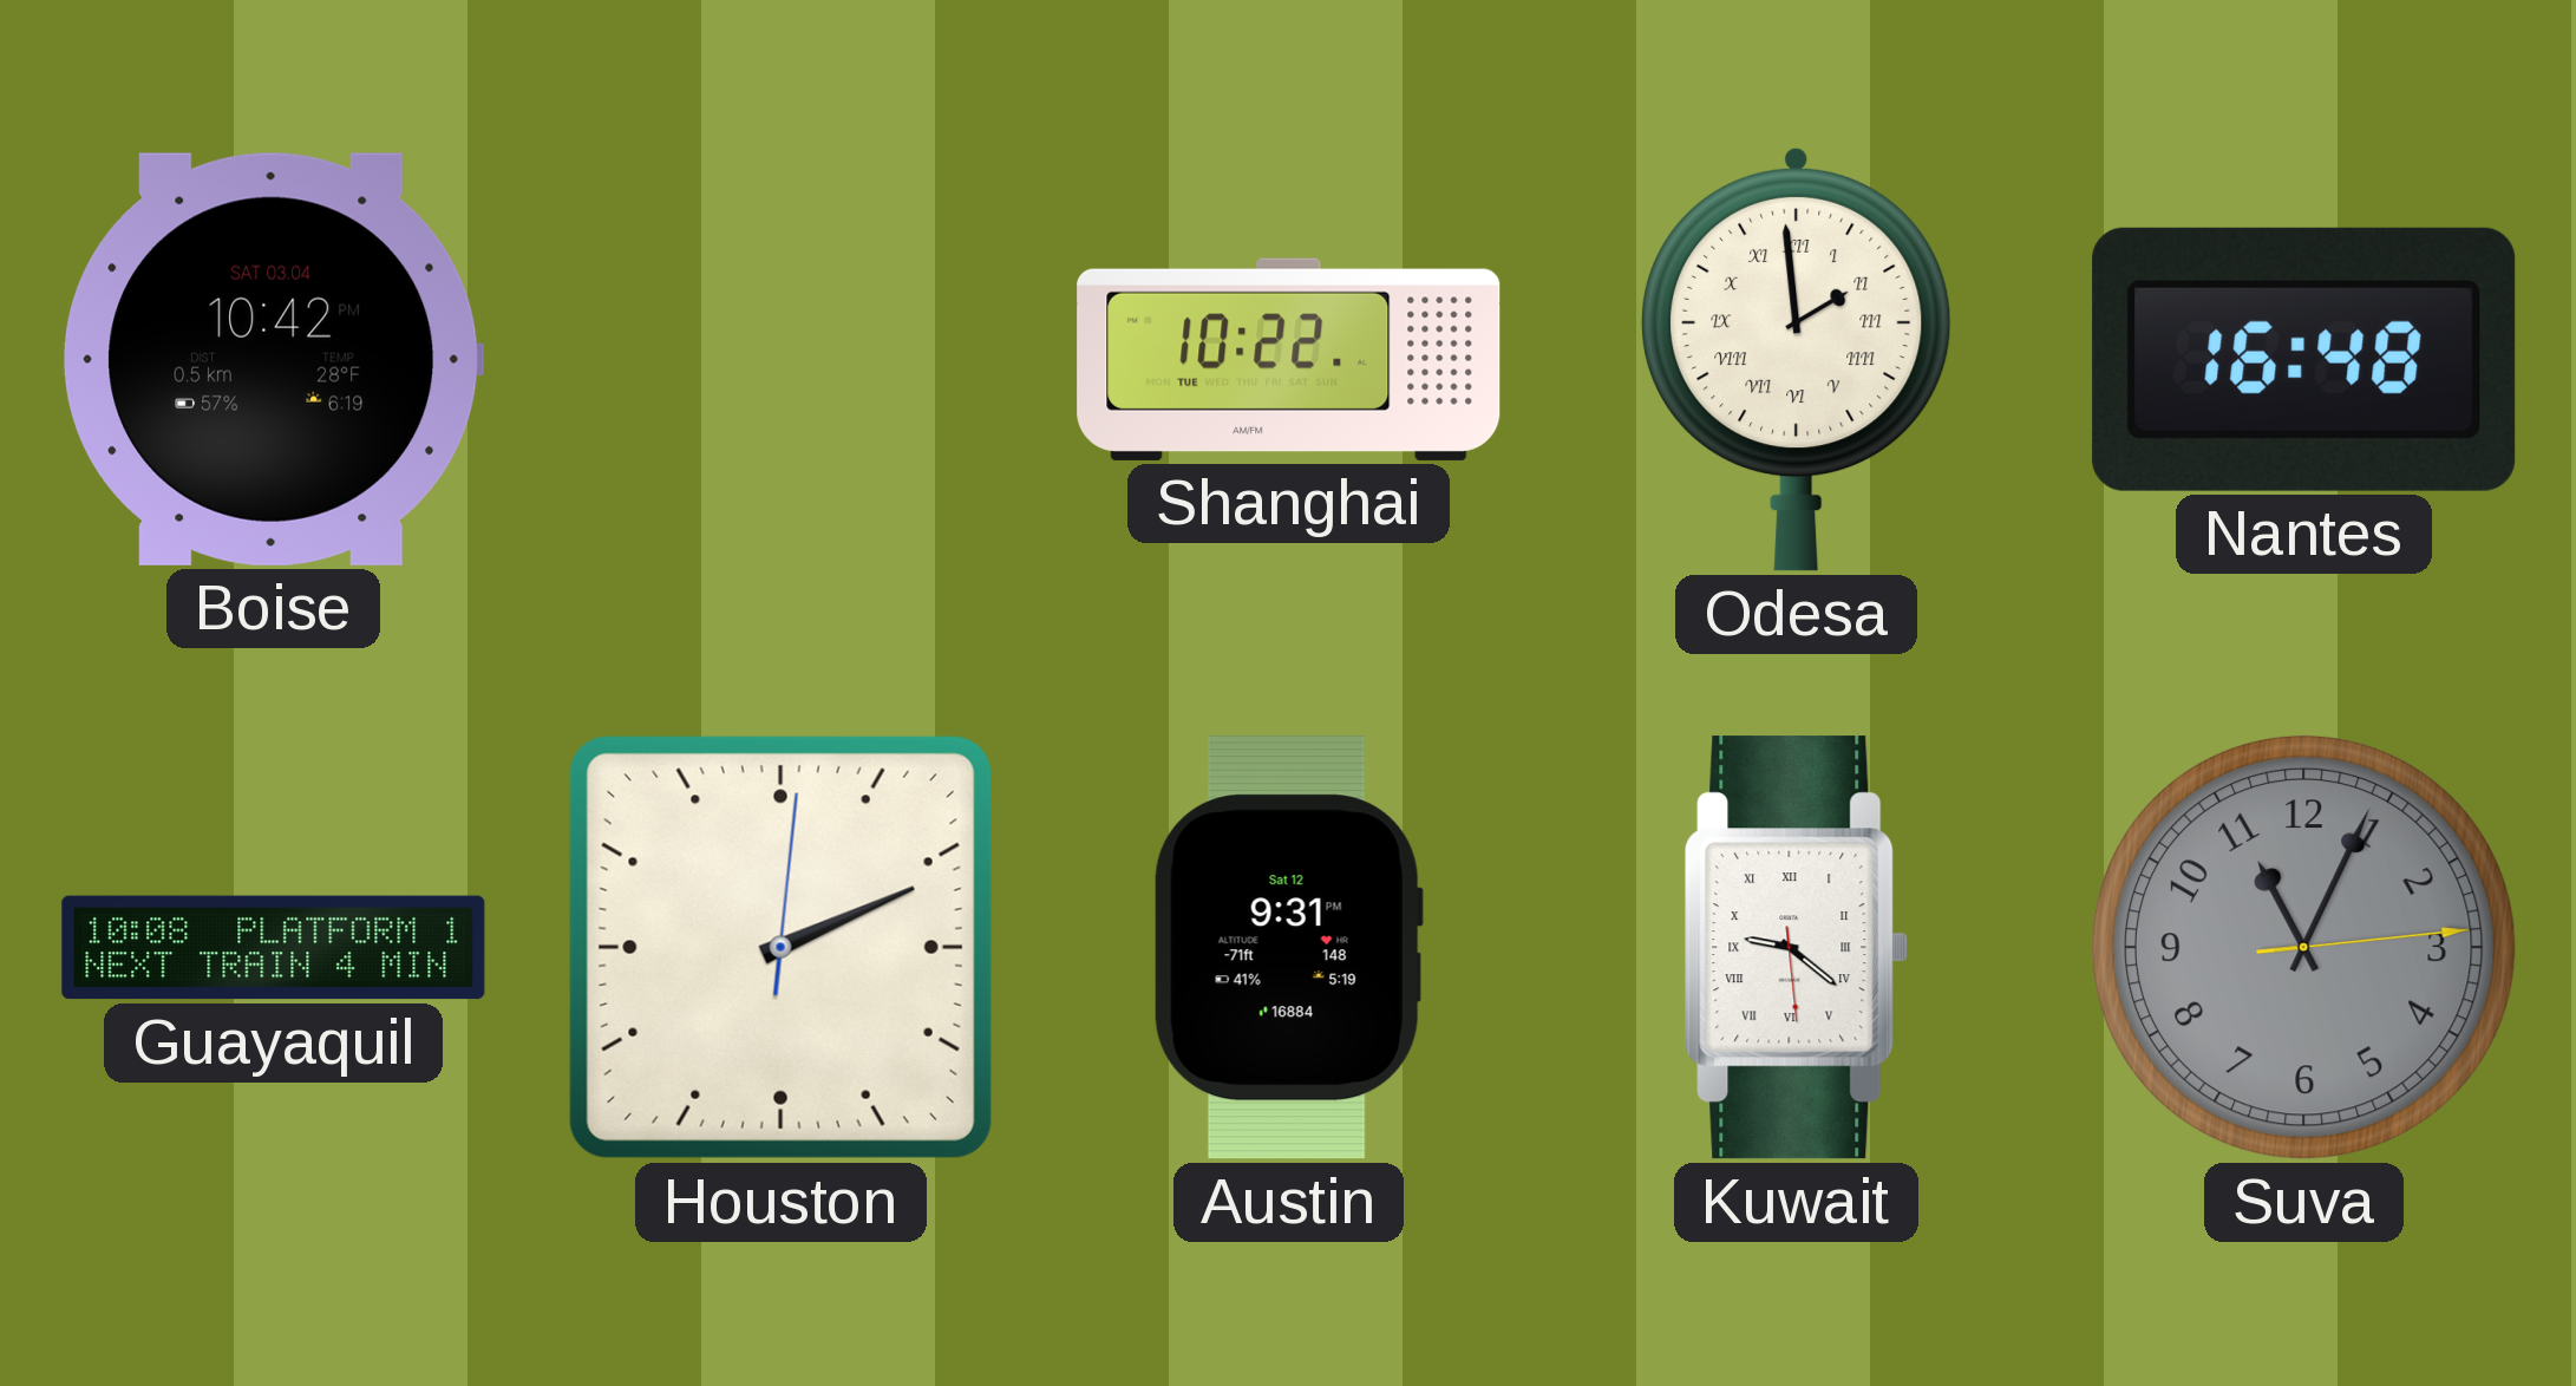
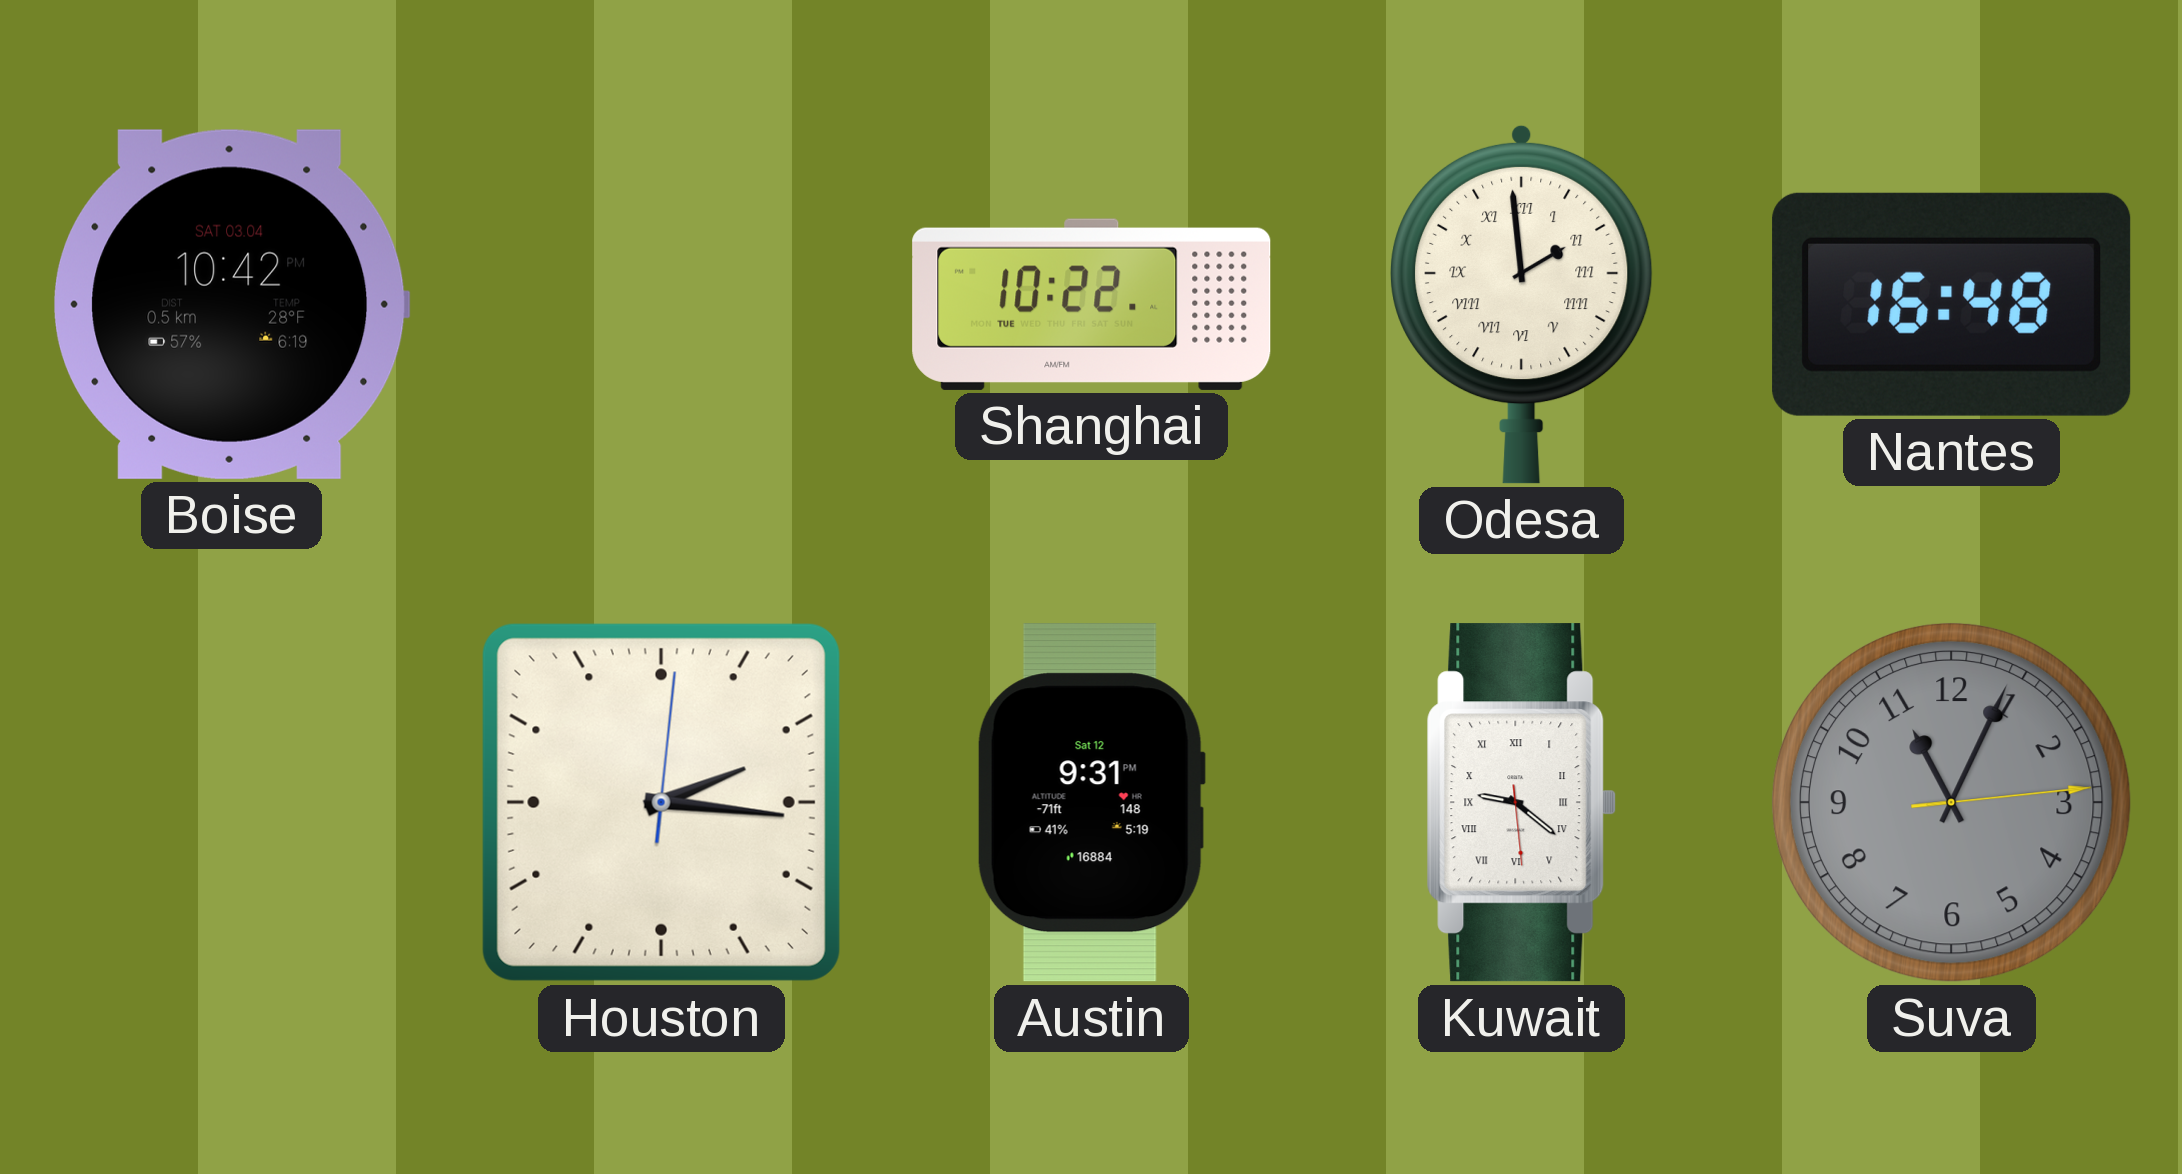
Guayaquil: 10:08 -> none
Houston: 2:11 -> 2:16
